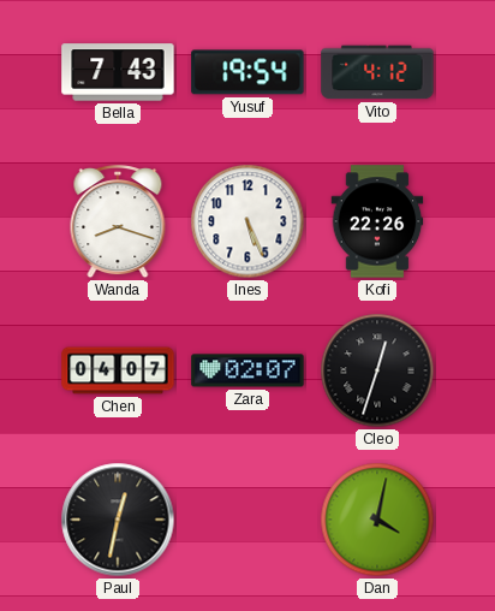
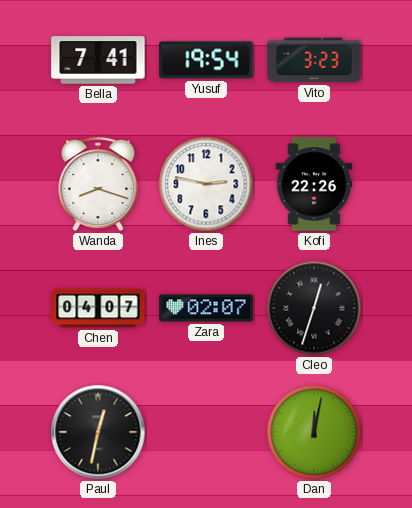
Bella: 7:43 -> 7:41
Vito: 4:12 -> 3:23
Ines: 5:26 -> 2:47
Dan: 4:02 -> 12:02
